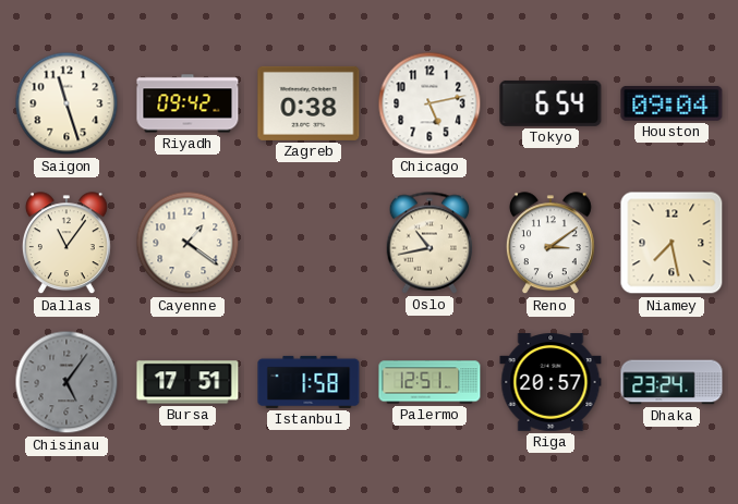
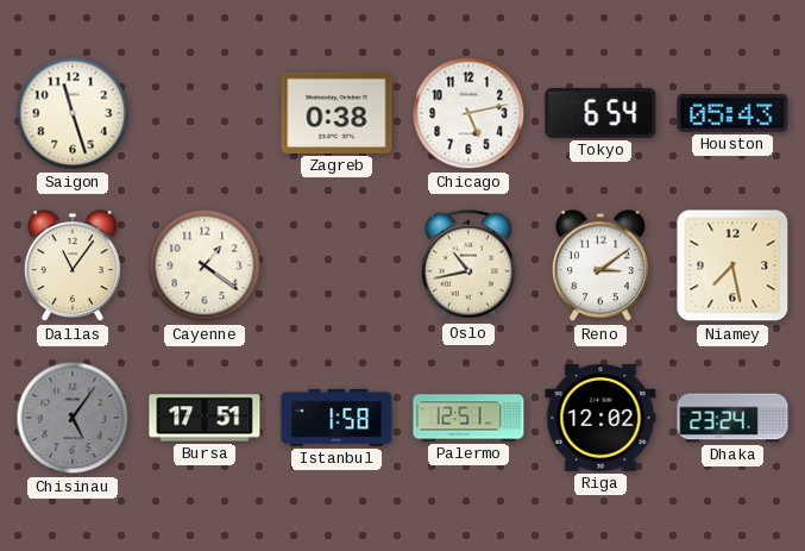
Riyadh: 09:42 -> none
Houston: 09:04 -> 05:43
Riga: 20:57 -> 12:02
